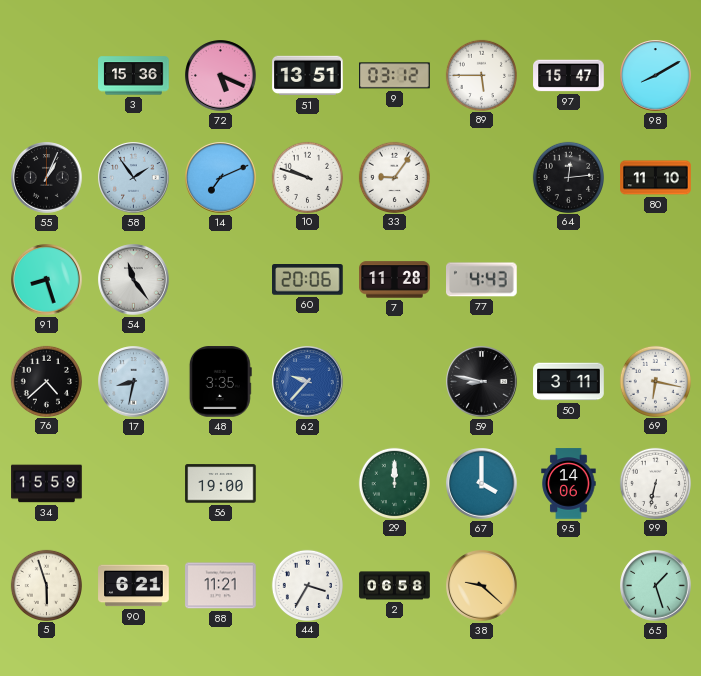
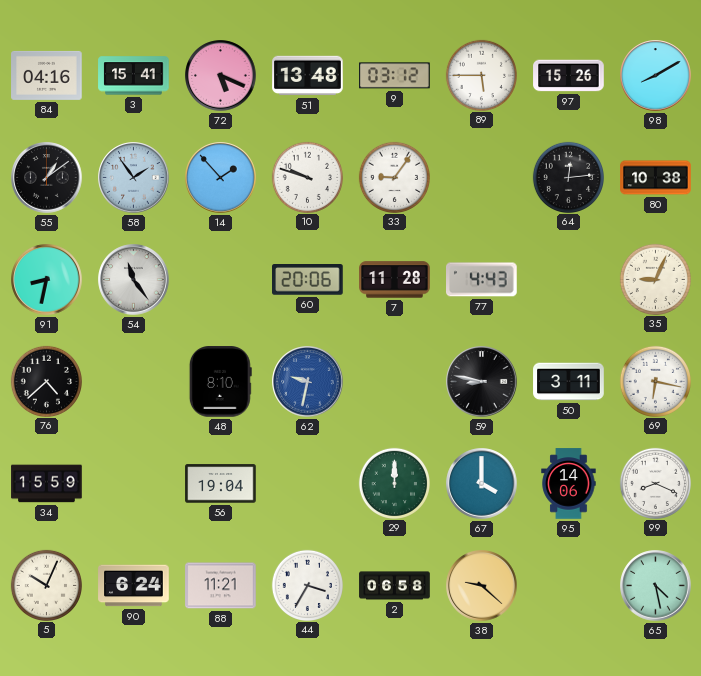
84: none -> 04:16
3: 15:36 -> 15:41
51: 13:51 -> 13:48
97: 15:47 -> 15:26
55: 1:04 -> 1:09
14: 7:11 -> 1:53
80: 11:10 -> 10:38
91: 8:27 -> 8:32
35: none -> 9:04
17: 8:32 -> none
48: 3:35 -> 8:10
62: 9:37 -> 9:32
56: 19:00 -> 19:04
99: 6:32 -> 8:19
5: 5:57 -> 10:04
90: 6:21 -> 6:24
65: 1:27 -> 4:28
